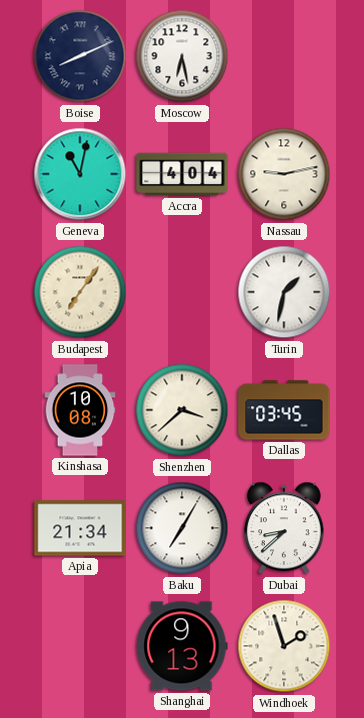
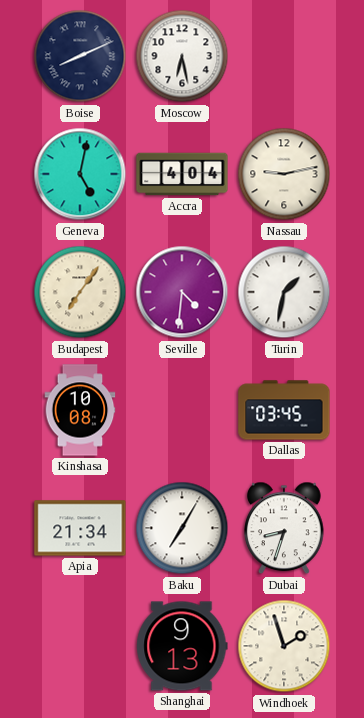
Geneva: 11:02 -> 5:02
Seville: none -> 4:31
Shenzhen: 3:38 -> none
Dubai: 8:38 -> 8:33
